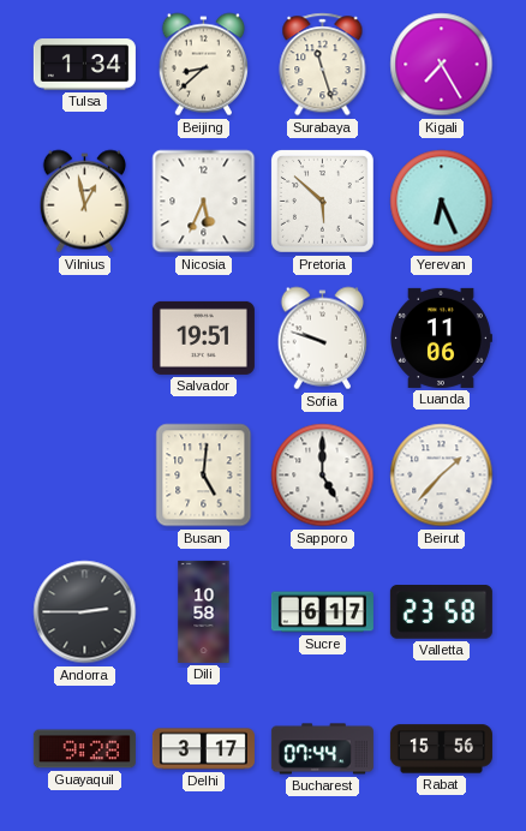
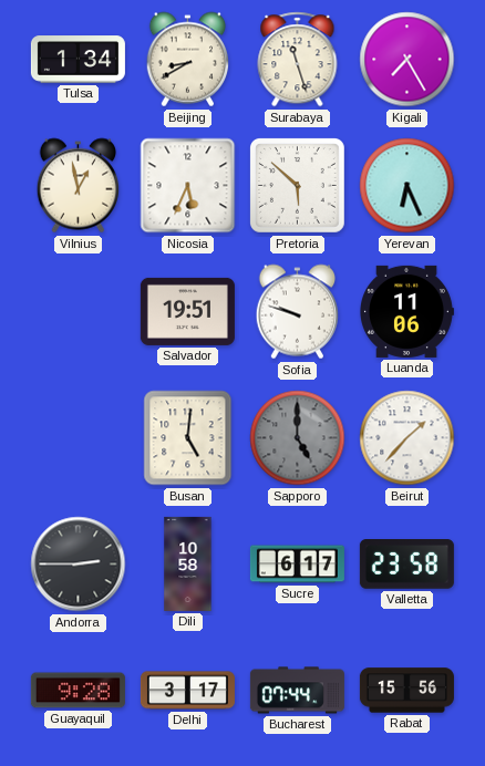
Beijing: 8:38 -> 8:40
Sapporo dial: white -> grey
